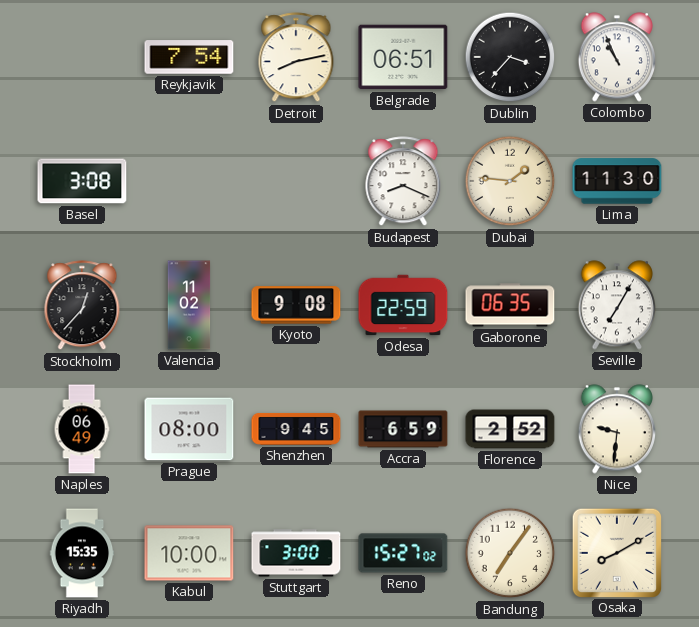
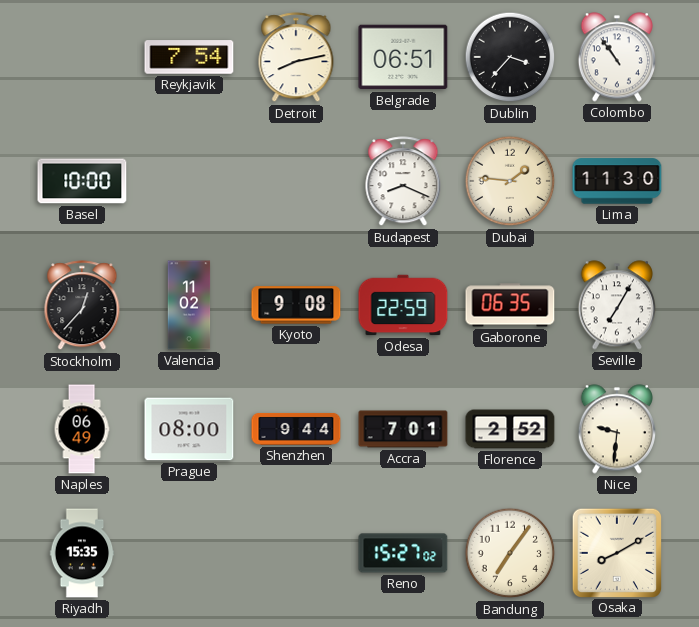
Colombo: 10:56 -> 10:54
Basel: 3:08 -> 10:00
Shenzhen: 9:45 -> 9:44
Accra: 6:59 -> 7:01
Kabul: 10:00 -> none
Stuttgart: 3:00 -> none
